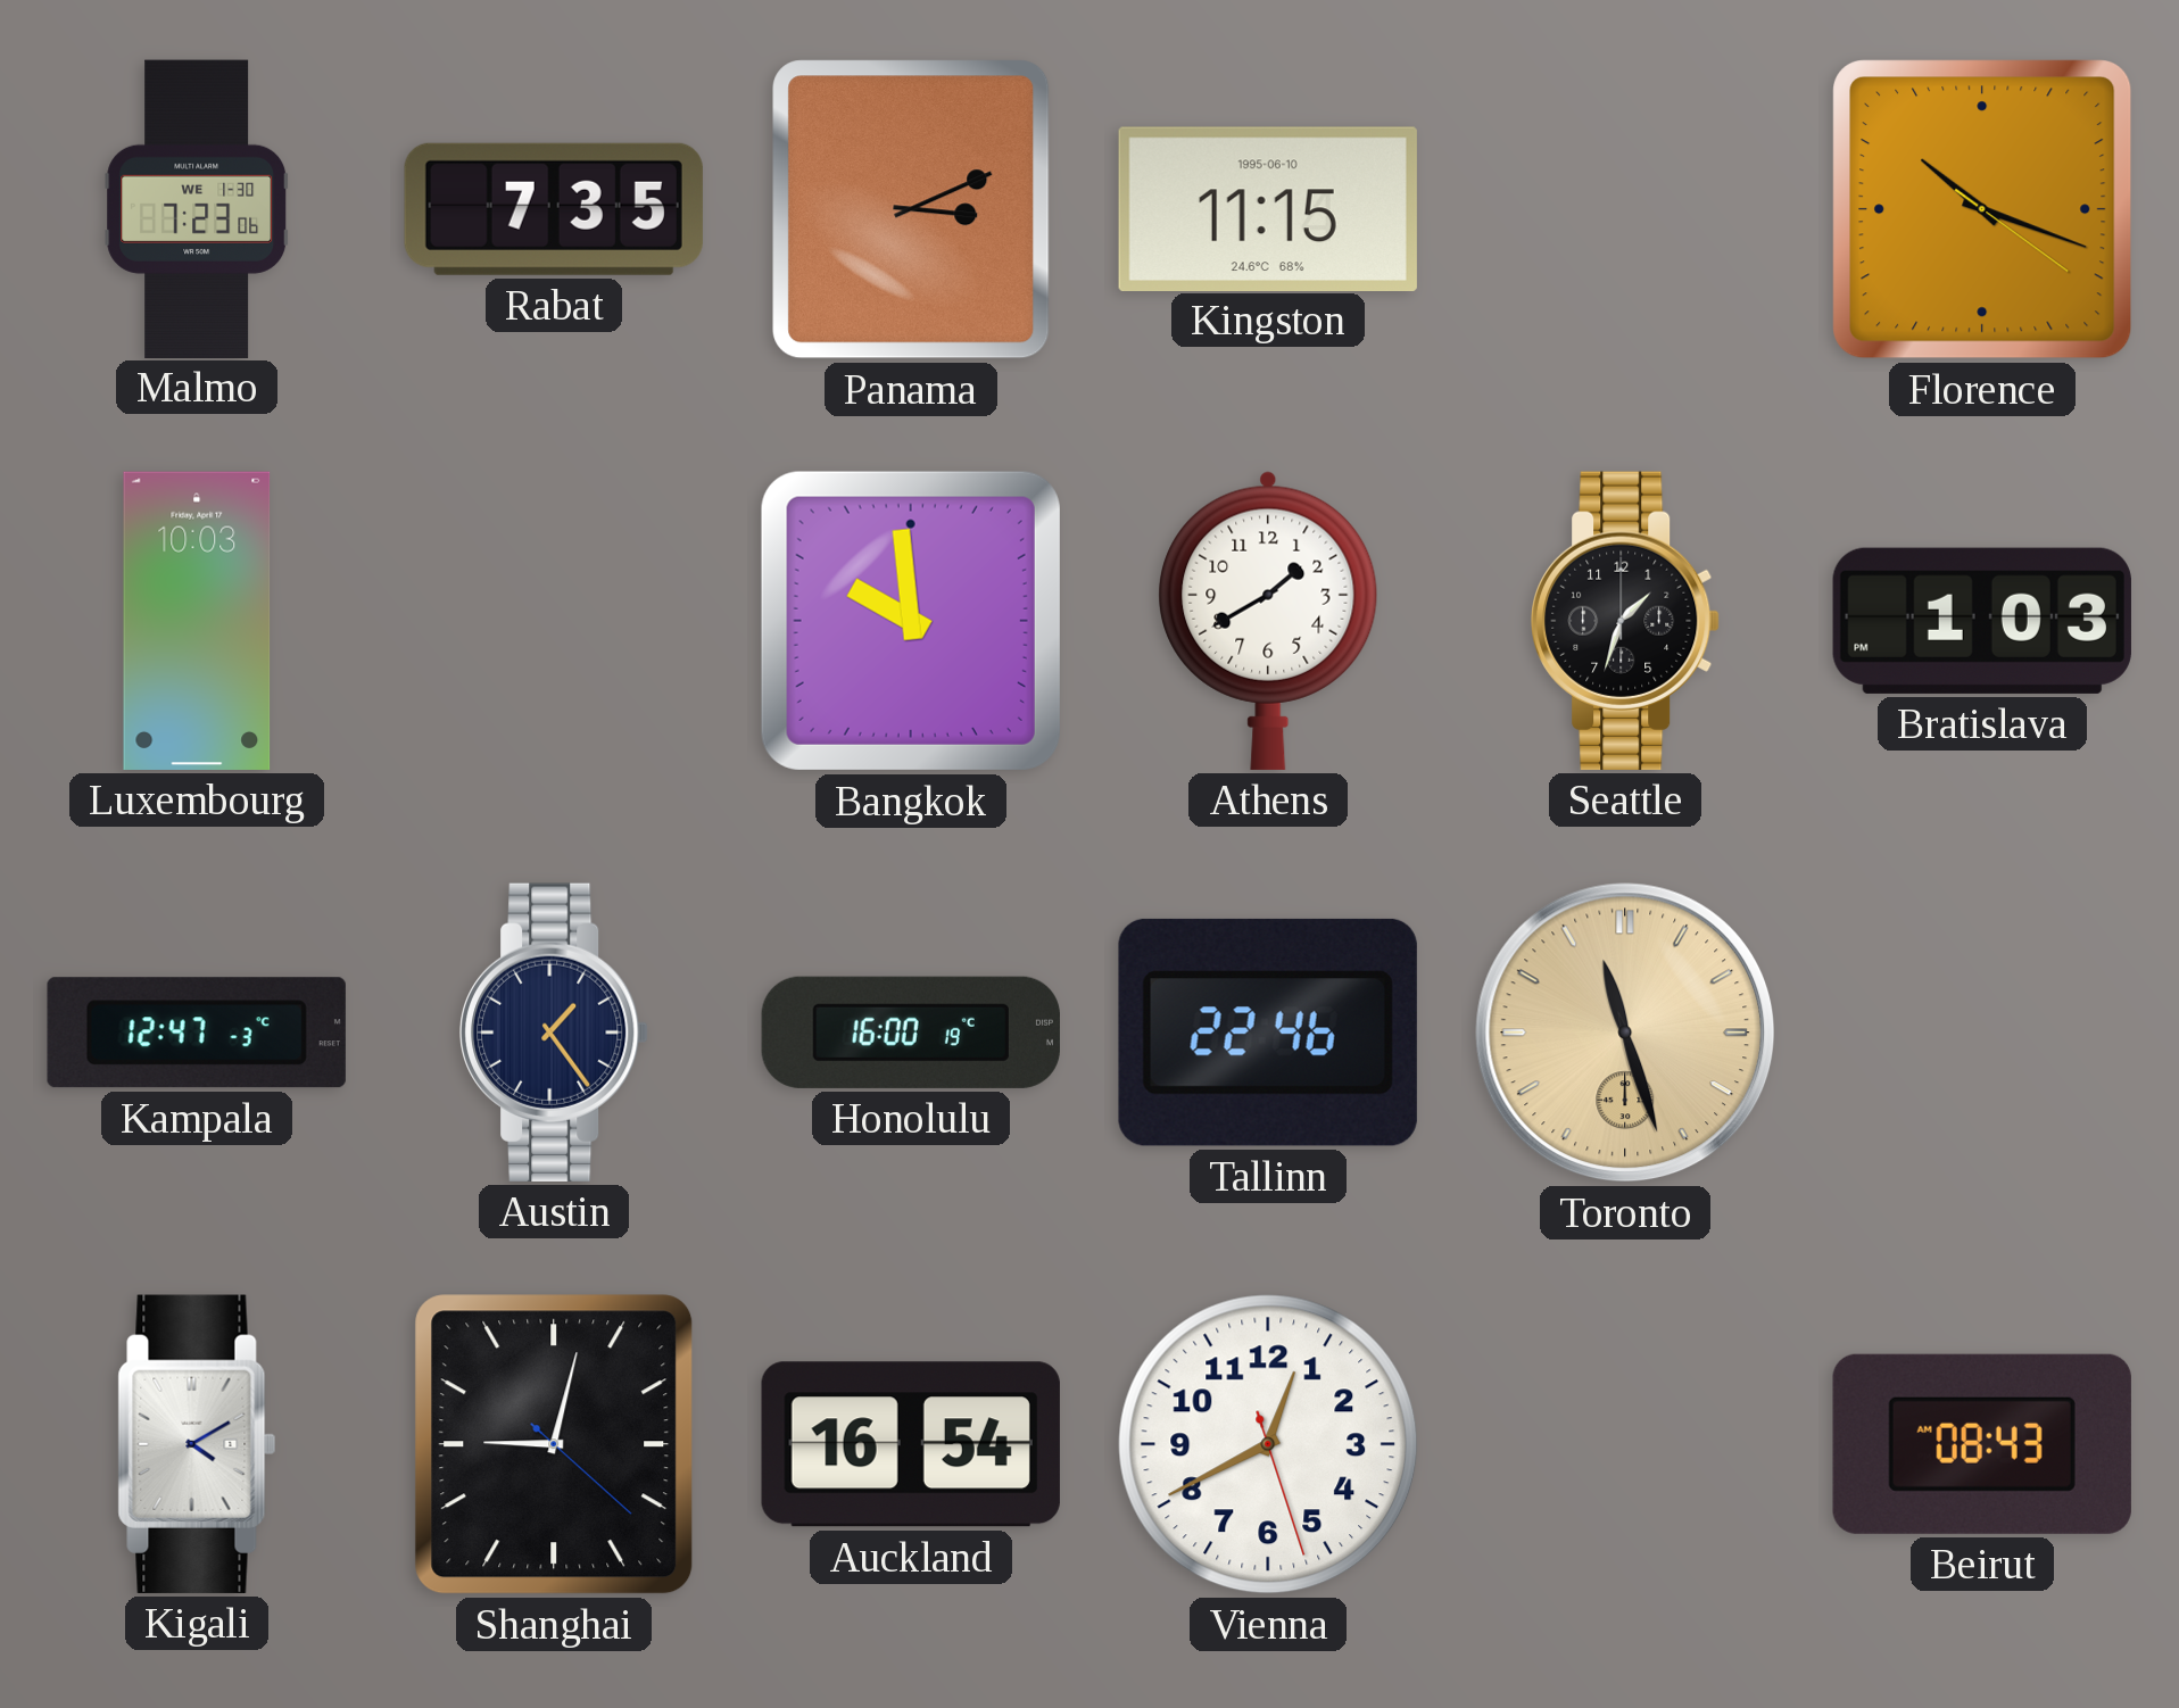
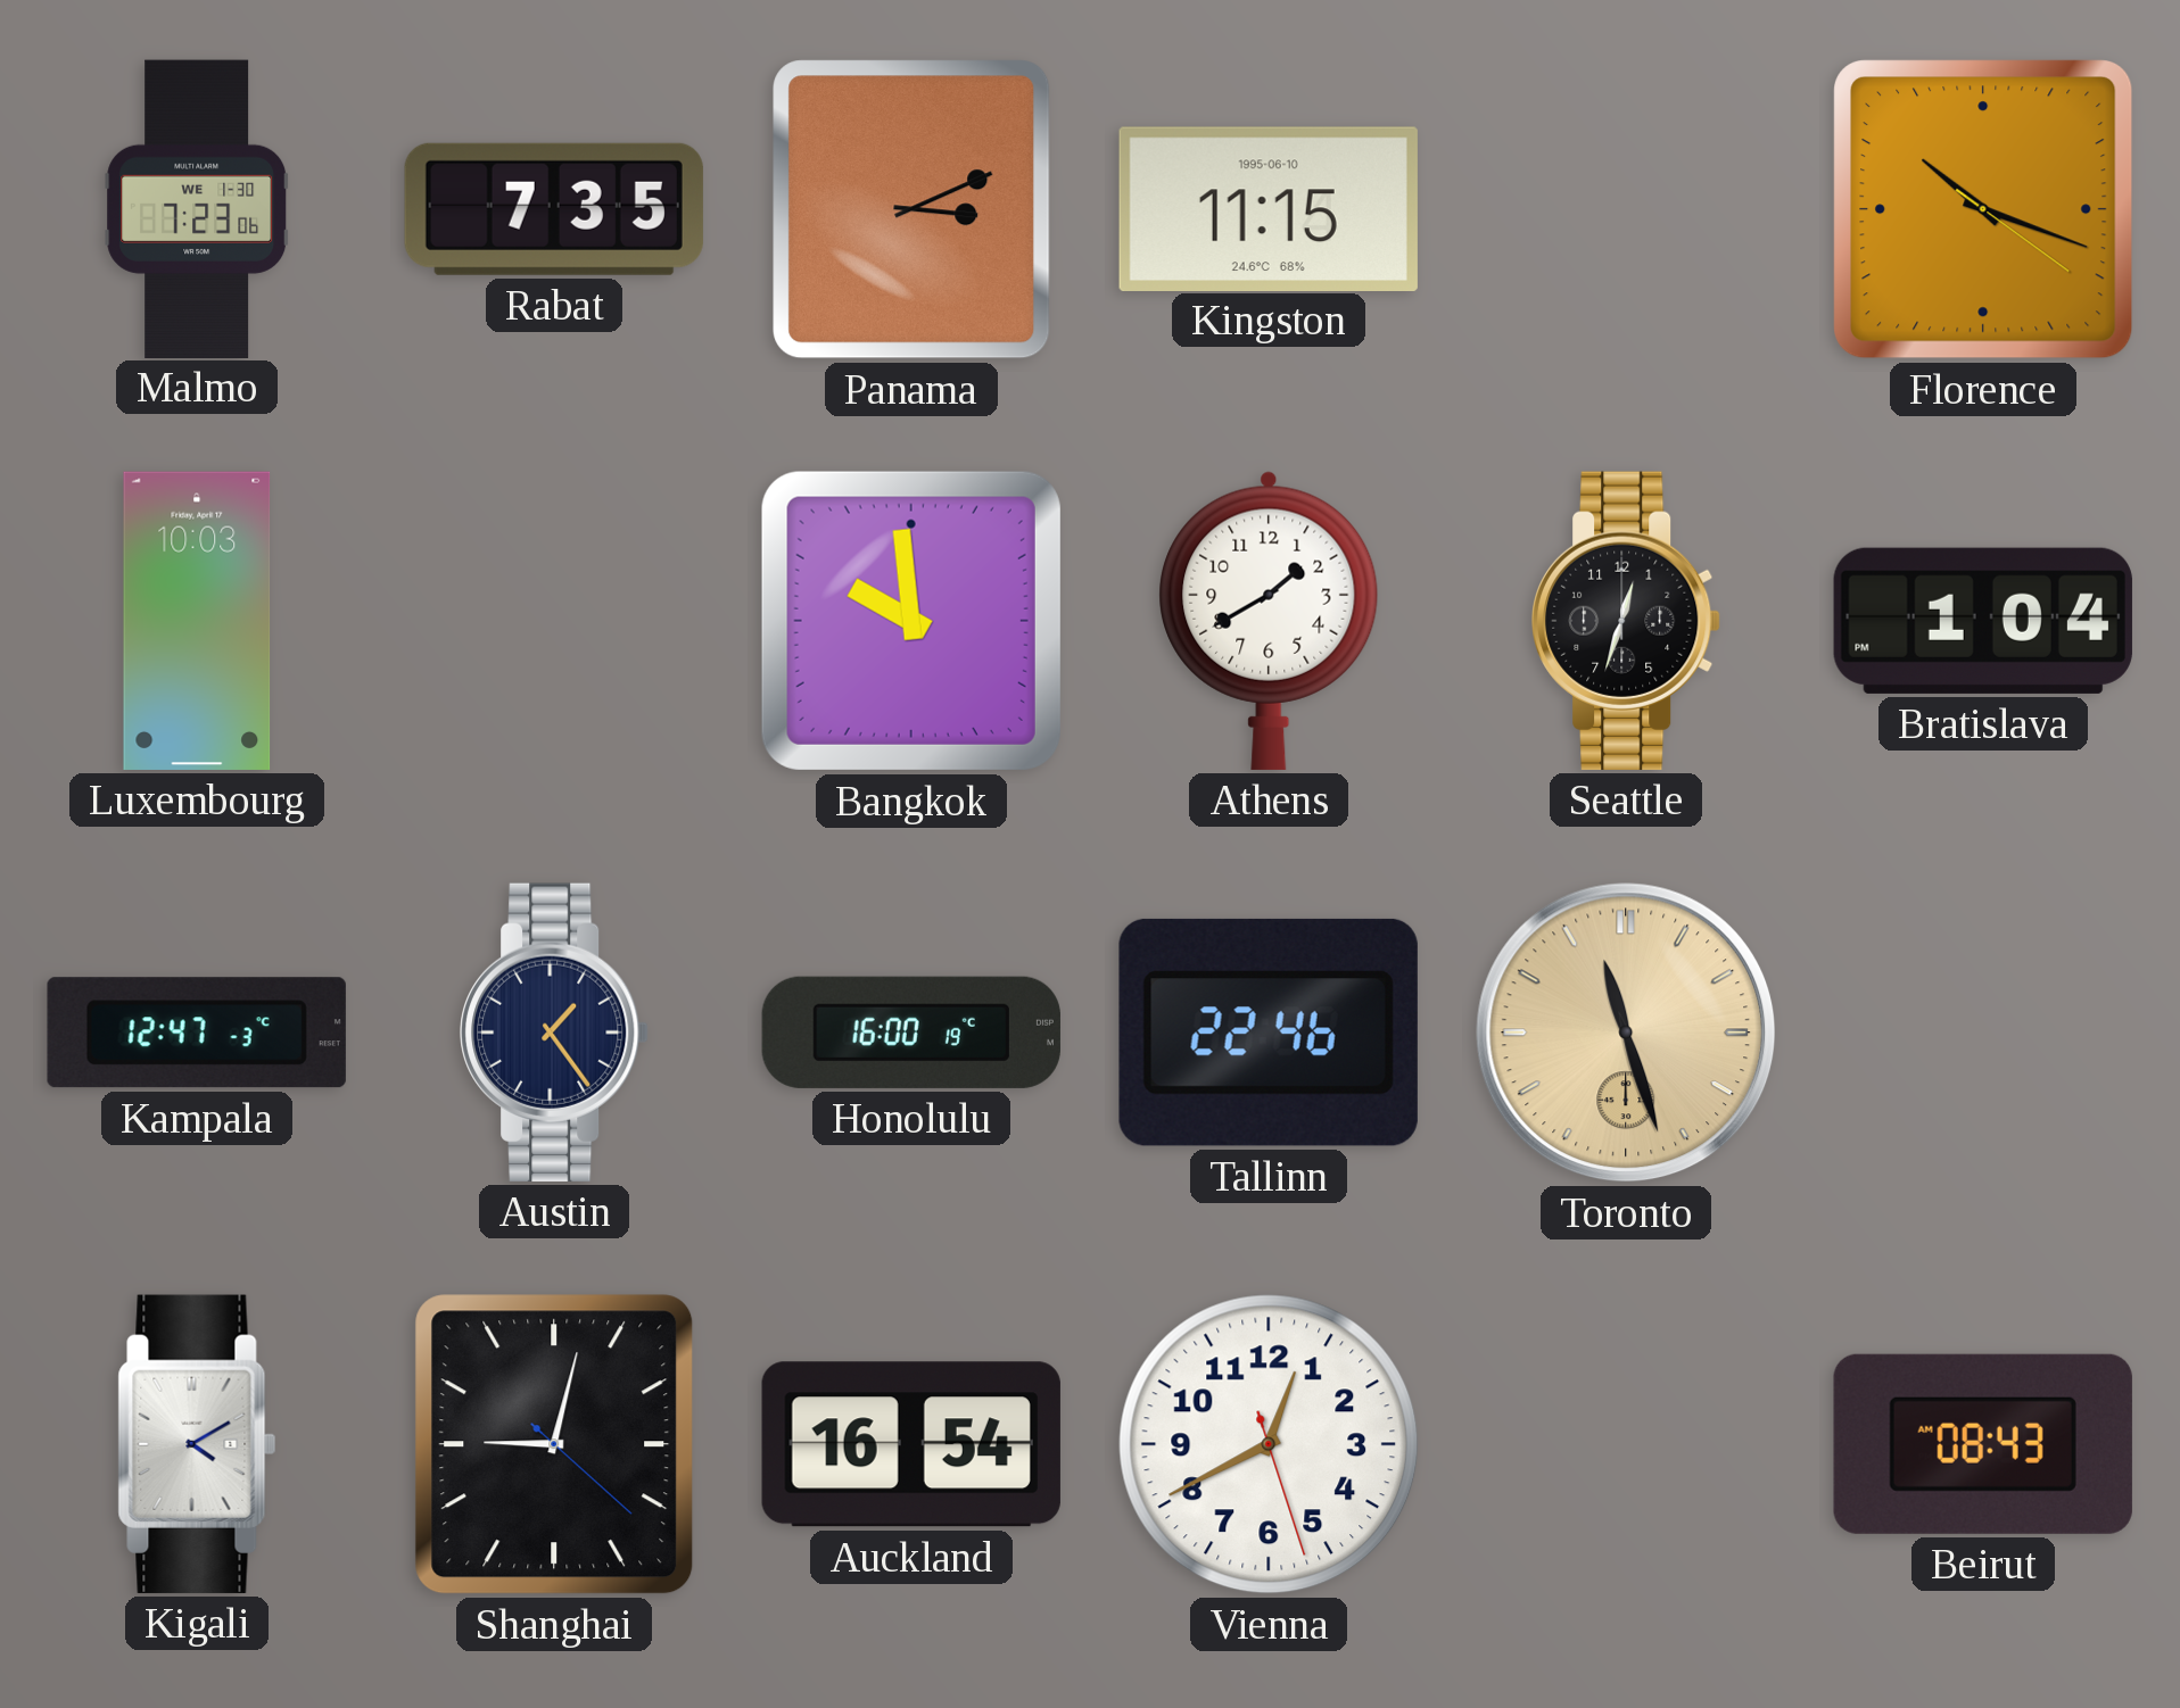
Seattle: 1:33 -> 12:33
Bratislava: 1:03 -> 1:04
